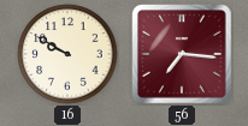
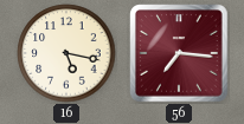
16: 9:50 -> 5:17
